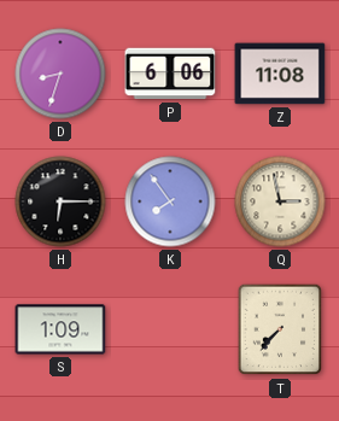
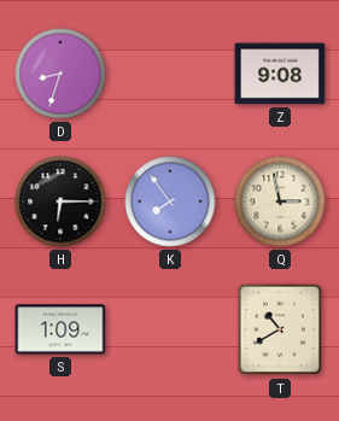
P: 6:06 -> none
Z: 11:08 -> 9:08
T: 7:37 -> 10:40
